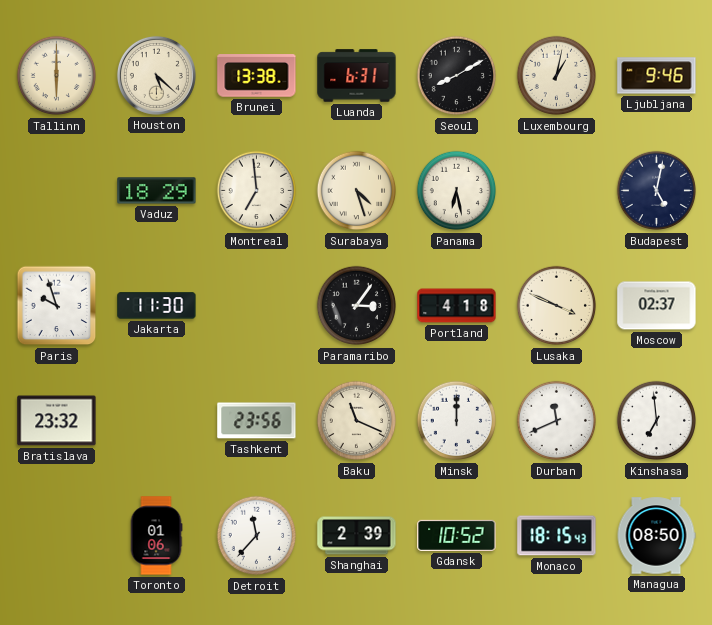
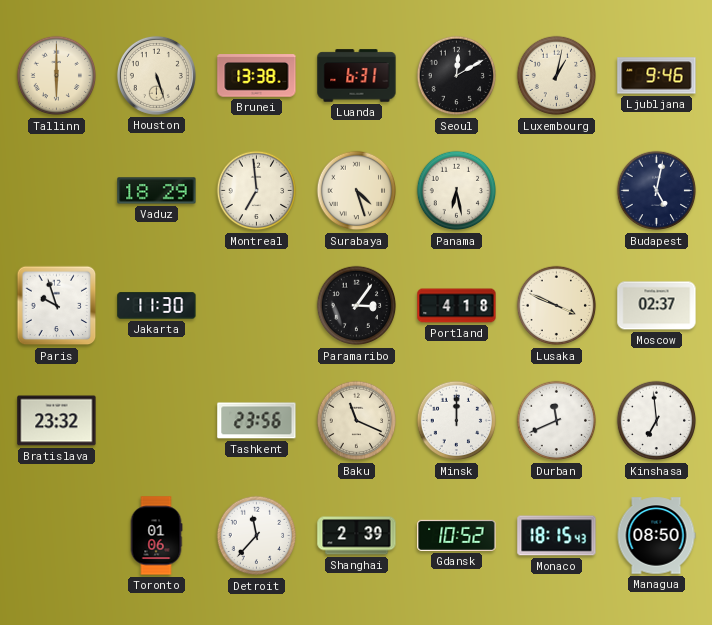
Houston: 5:22 -> 5:27
Seoul: 8:10 -> 12:10
